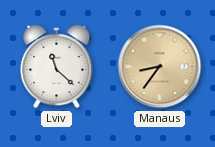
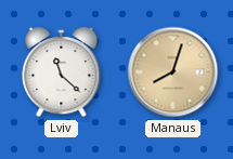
Manaus: 8:36 -> 8:03
